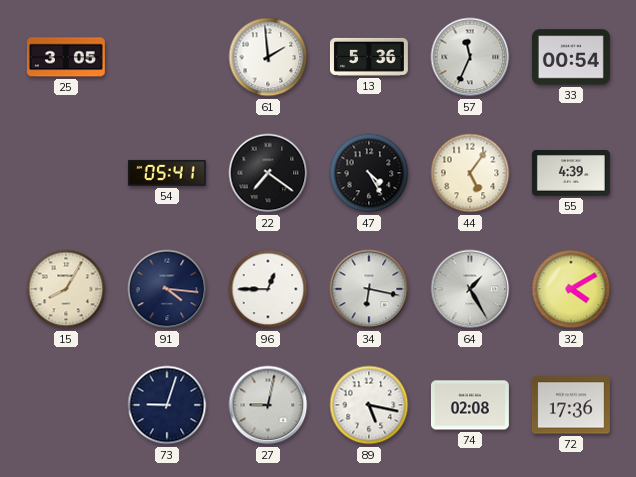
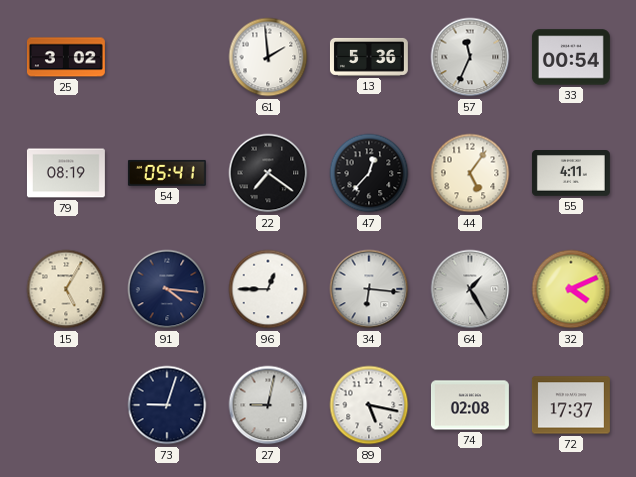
25: 3:05 -> 3:02
79: none -> 08:19
47: 4:25 -> 12:37
55: 4:39 -> 4:11
15: 8:05 -> 5:05
34: 6:17 -> 6:16
32: 4:10 -> 4:11
72: 17:36 -> 17:37
